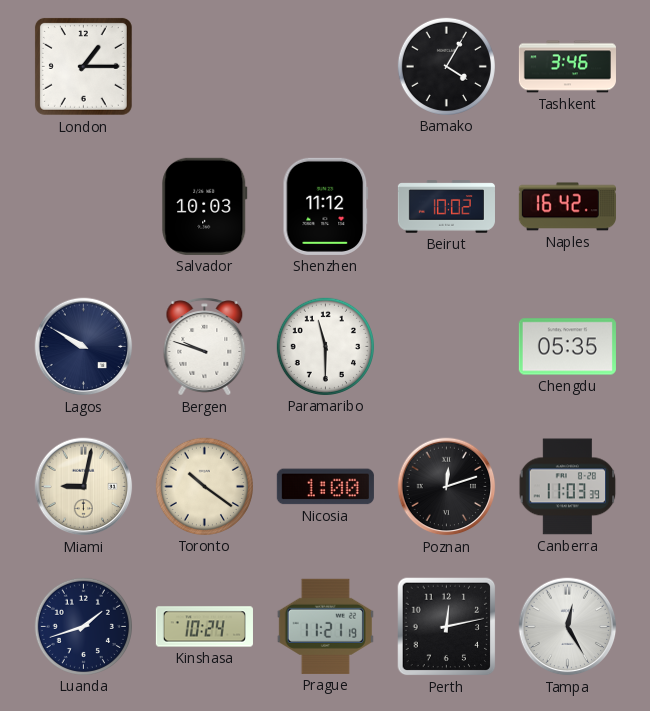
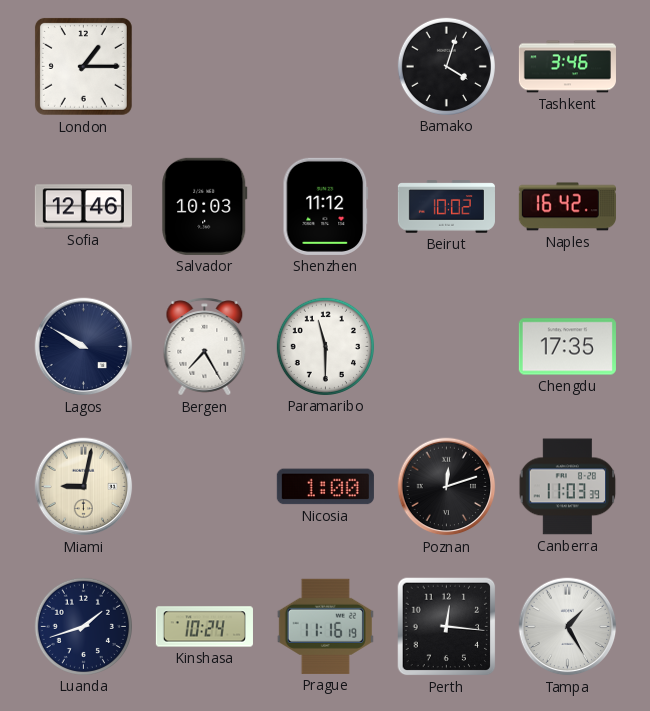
Bamako: 4:05 -> 4:03
Sofia: none -> 12:46
Bergen: 9:48 -> 7:25
Chengdu: 05:35 -> 17:35
Toronto: 10:21 -> none
Prague: 11:21 -> 11:16
Perth: 12:13 -> 12:16
Tampa: 12:25 -> 1:25
